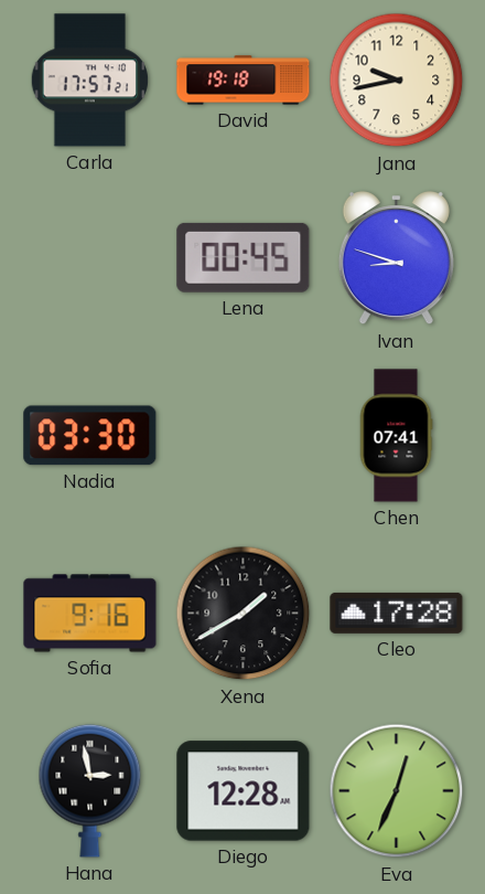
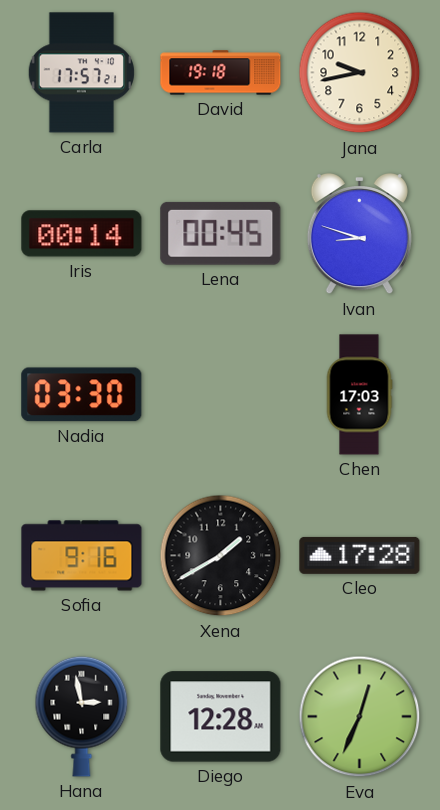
Iris: none -> 00:14
Chen: 07:41 -> 17:03
